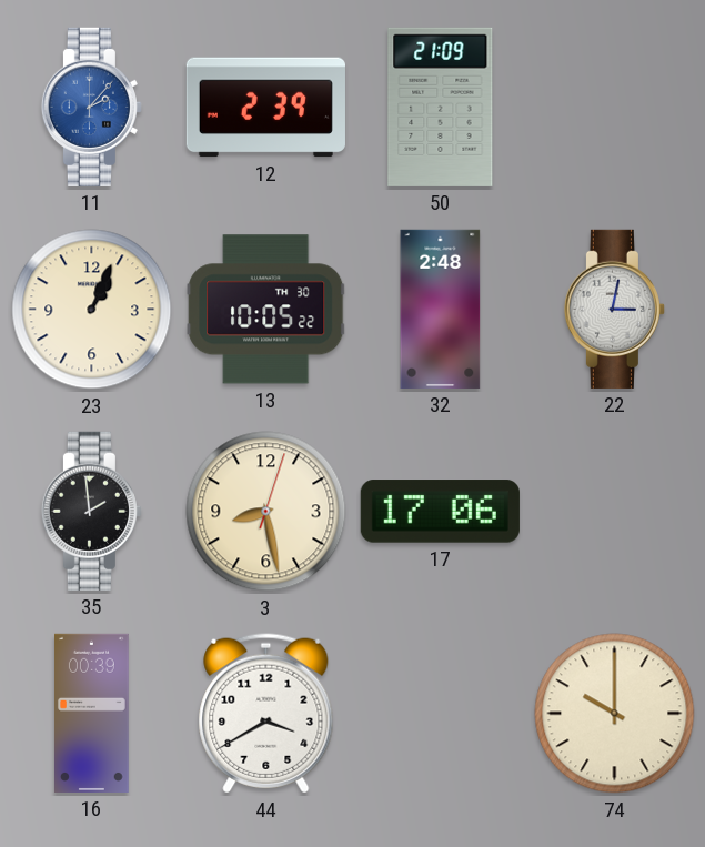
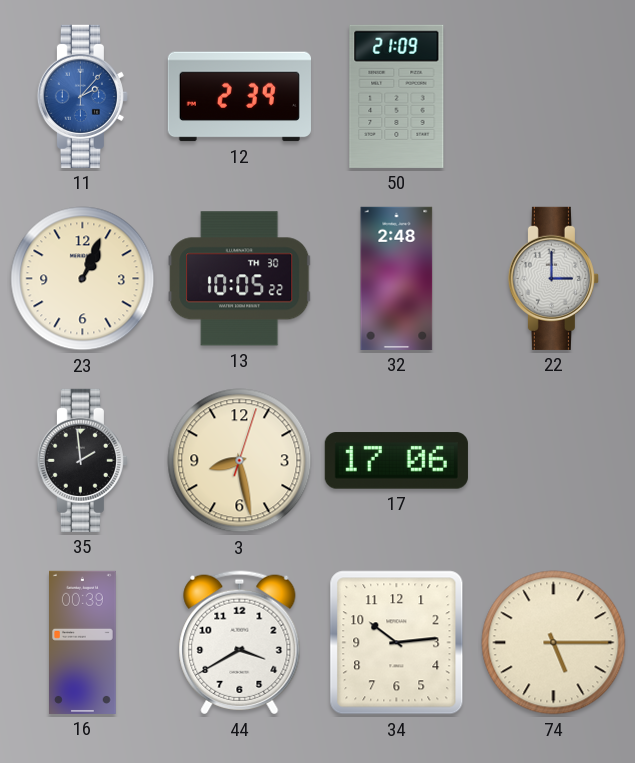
22: 3:02 -> 3:00
34: none -> 10:14
74: 10:00 -> 5:15
